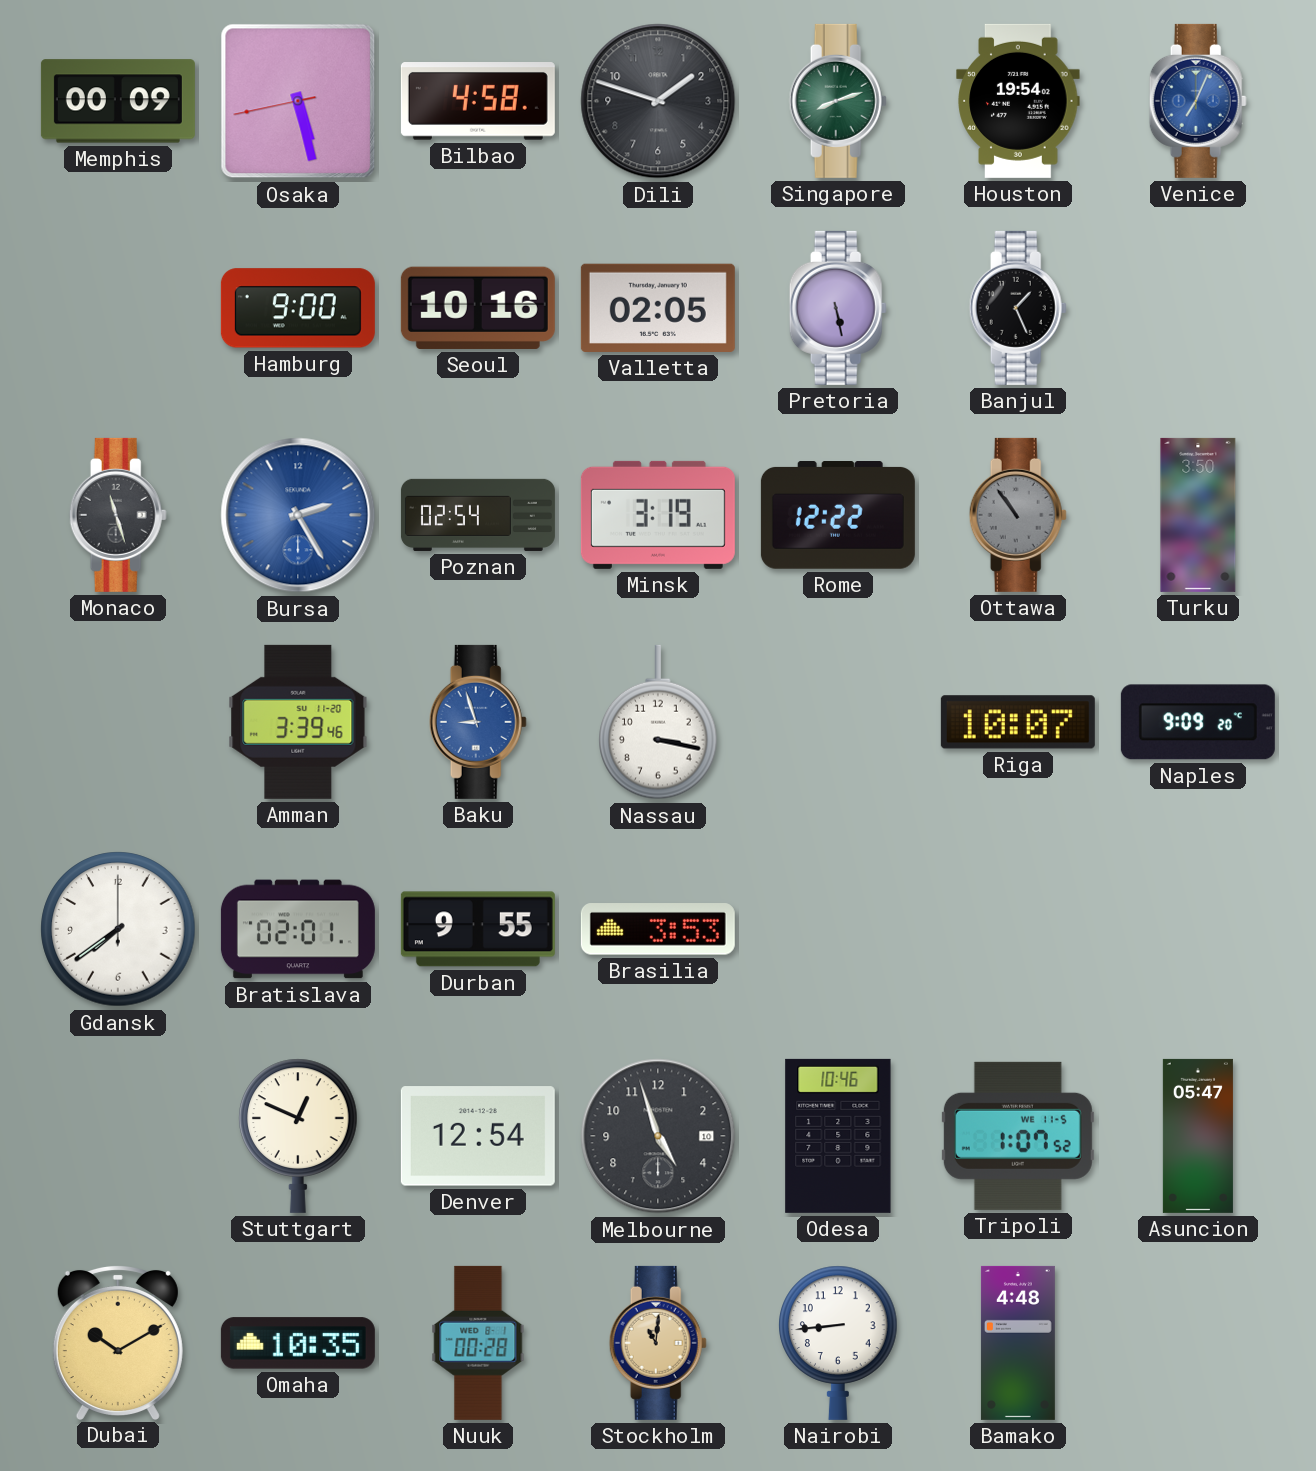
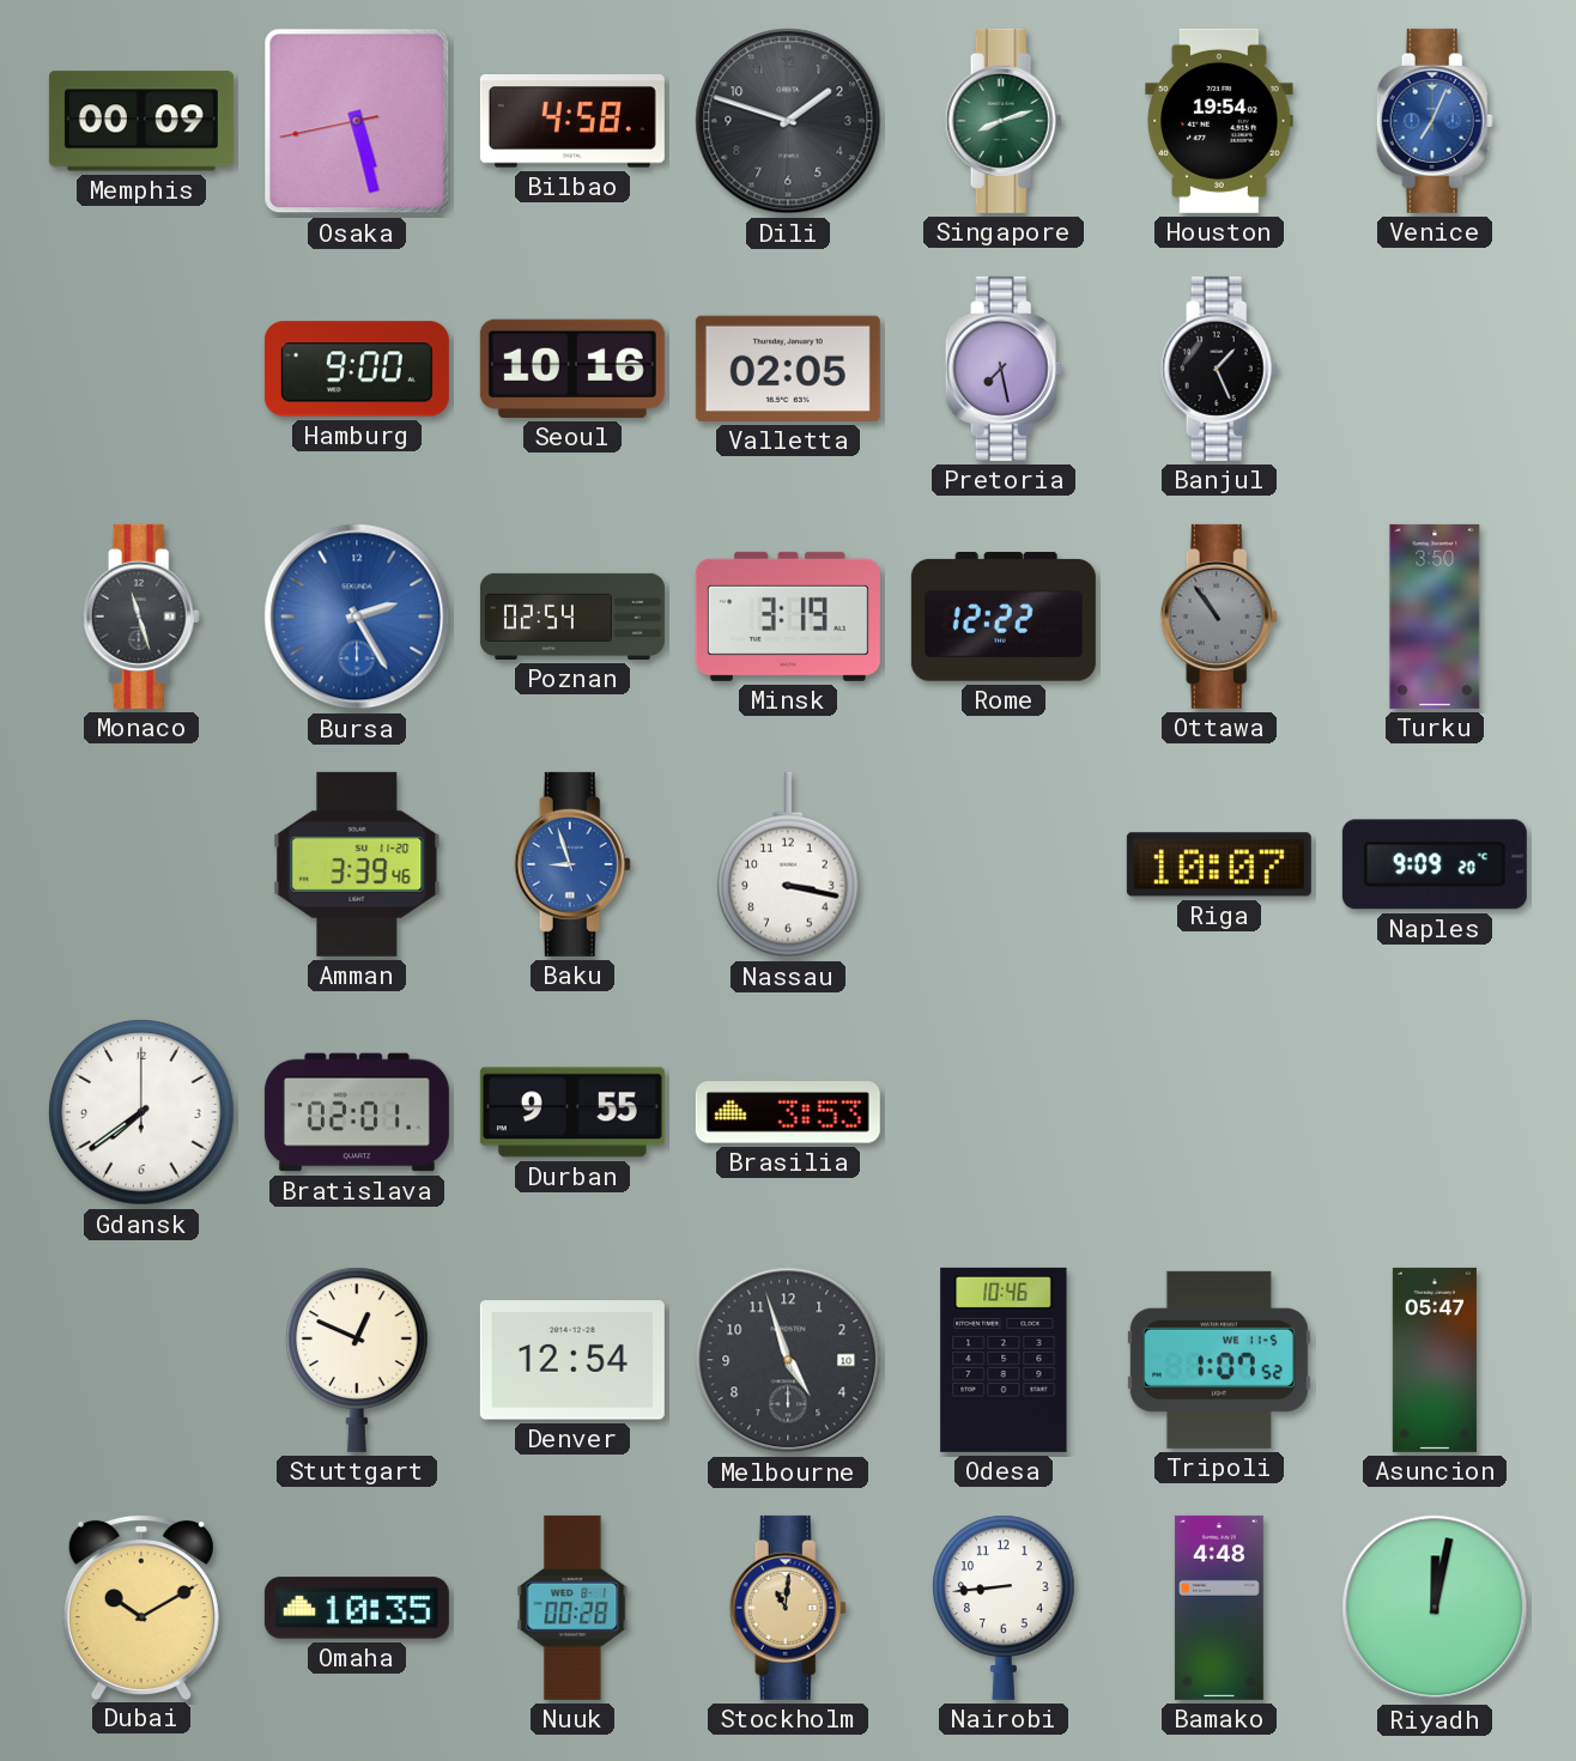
Pretoria: 5:28 -> 7:28
Riyadh: none -> 12:02
